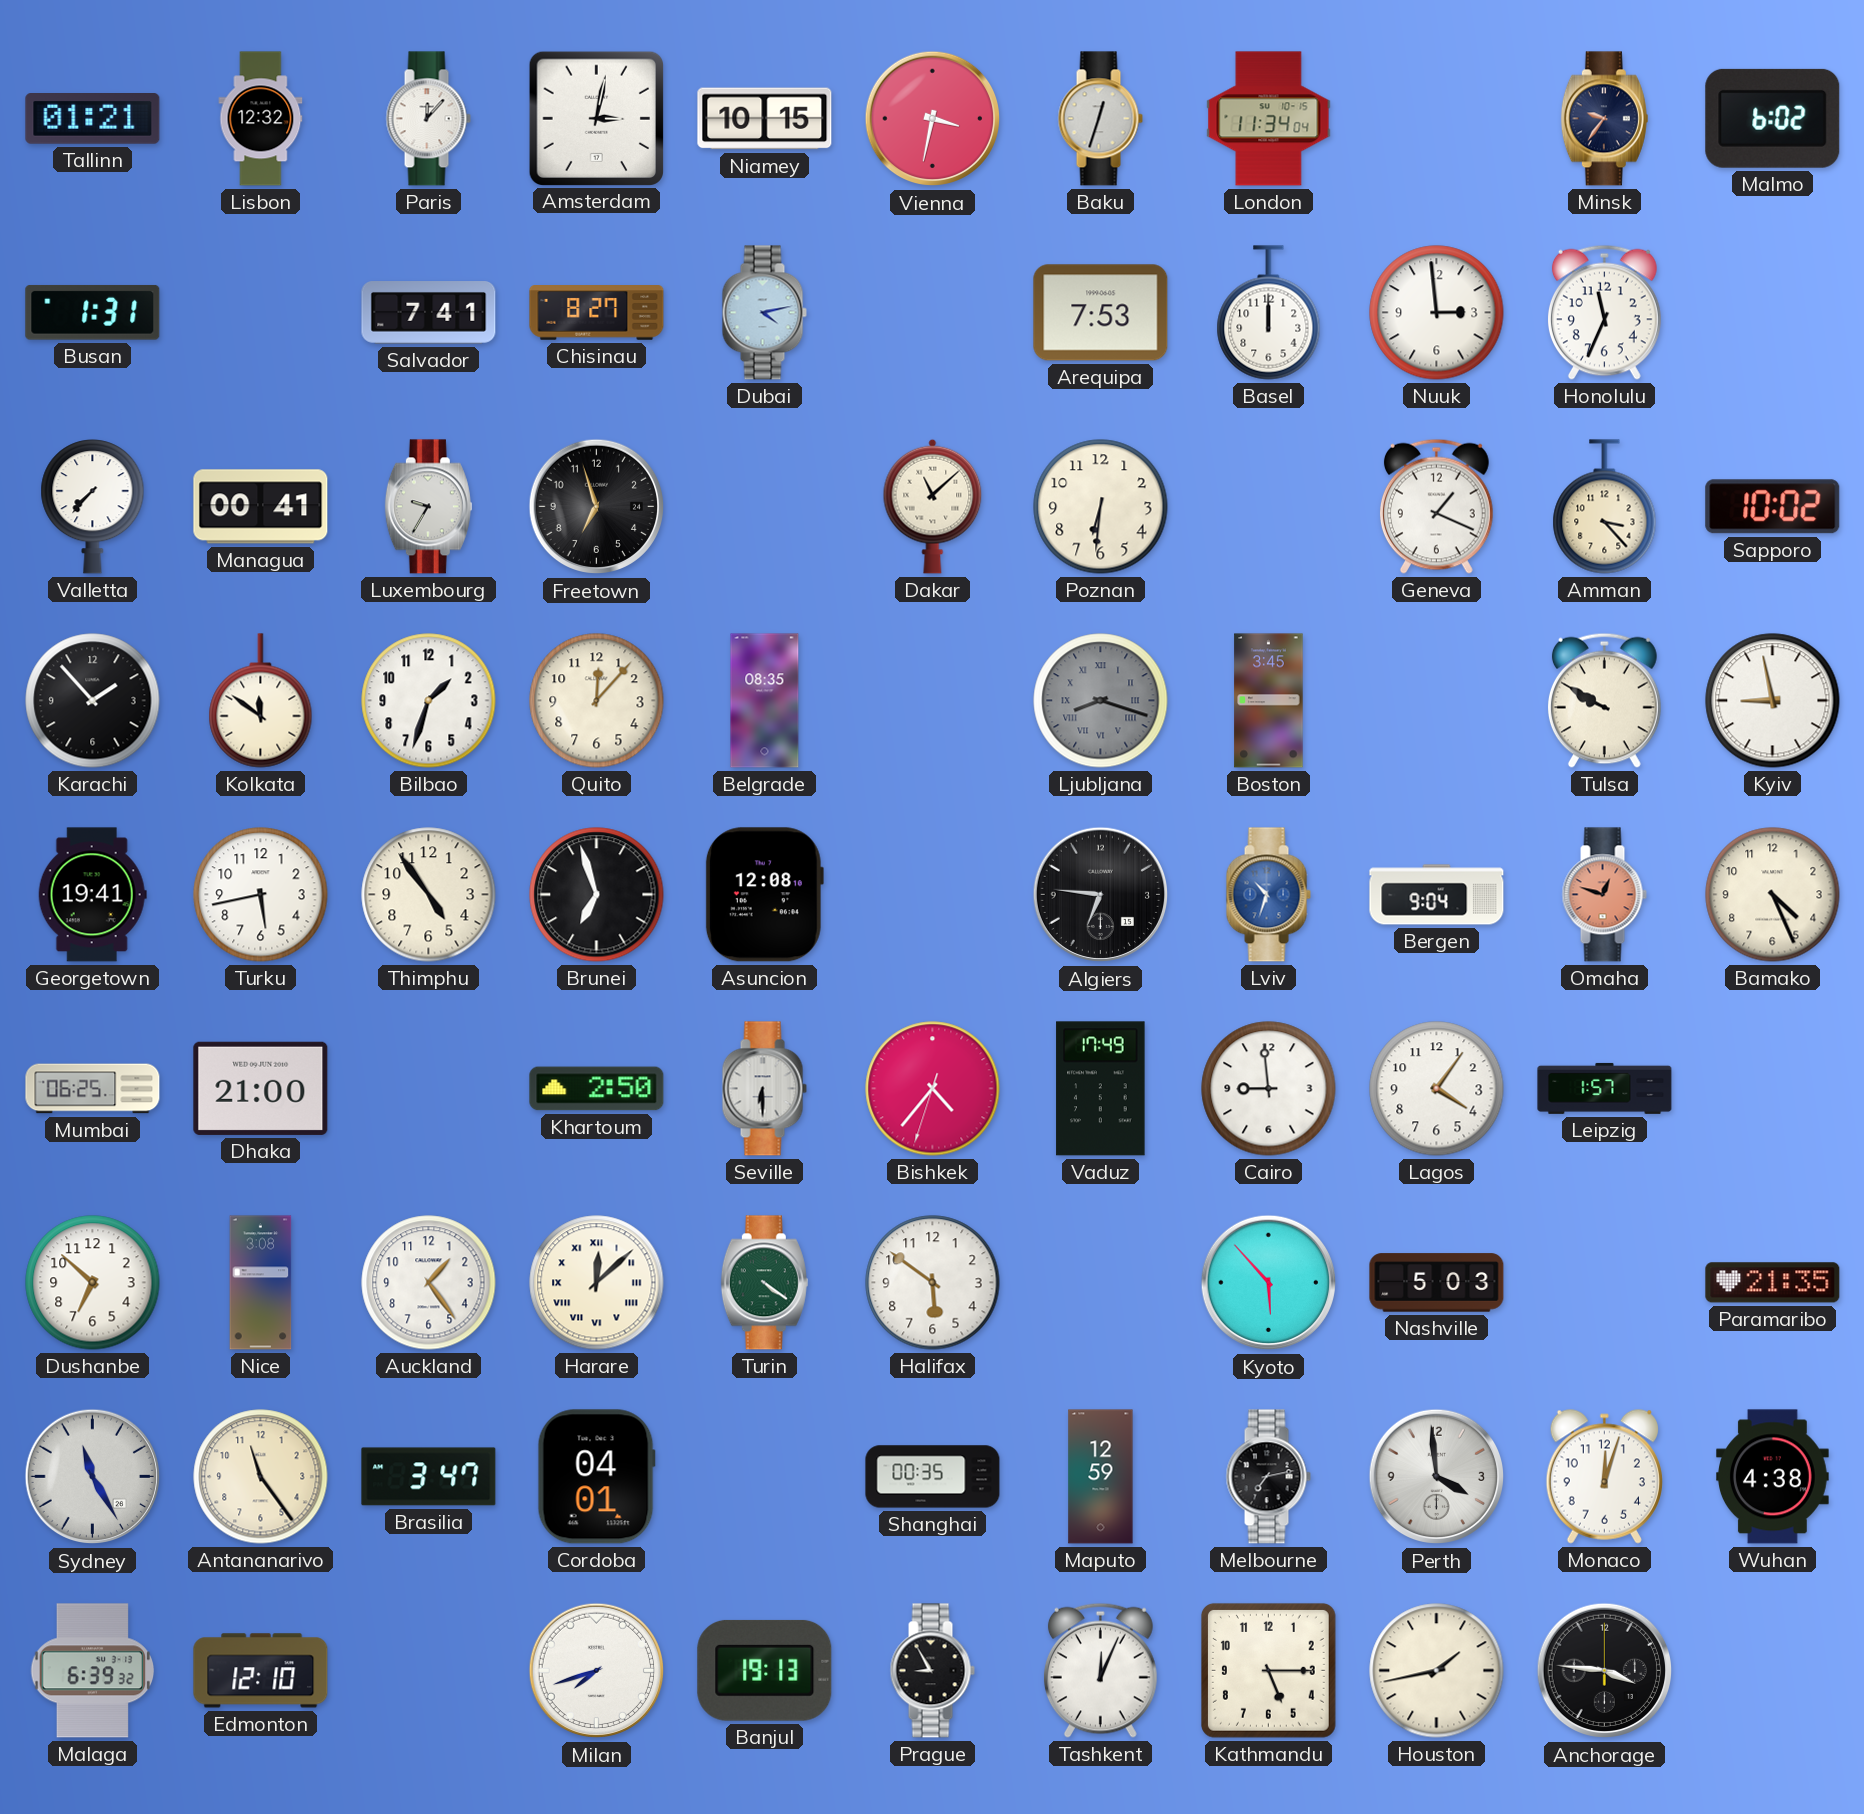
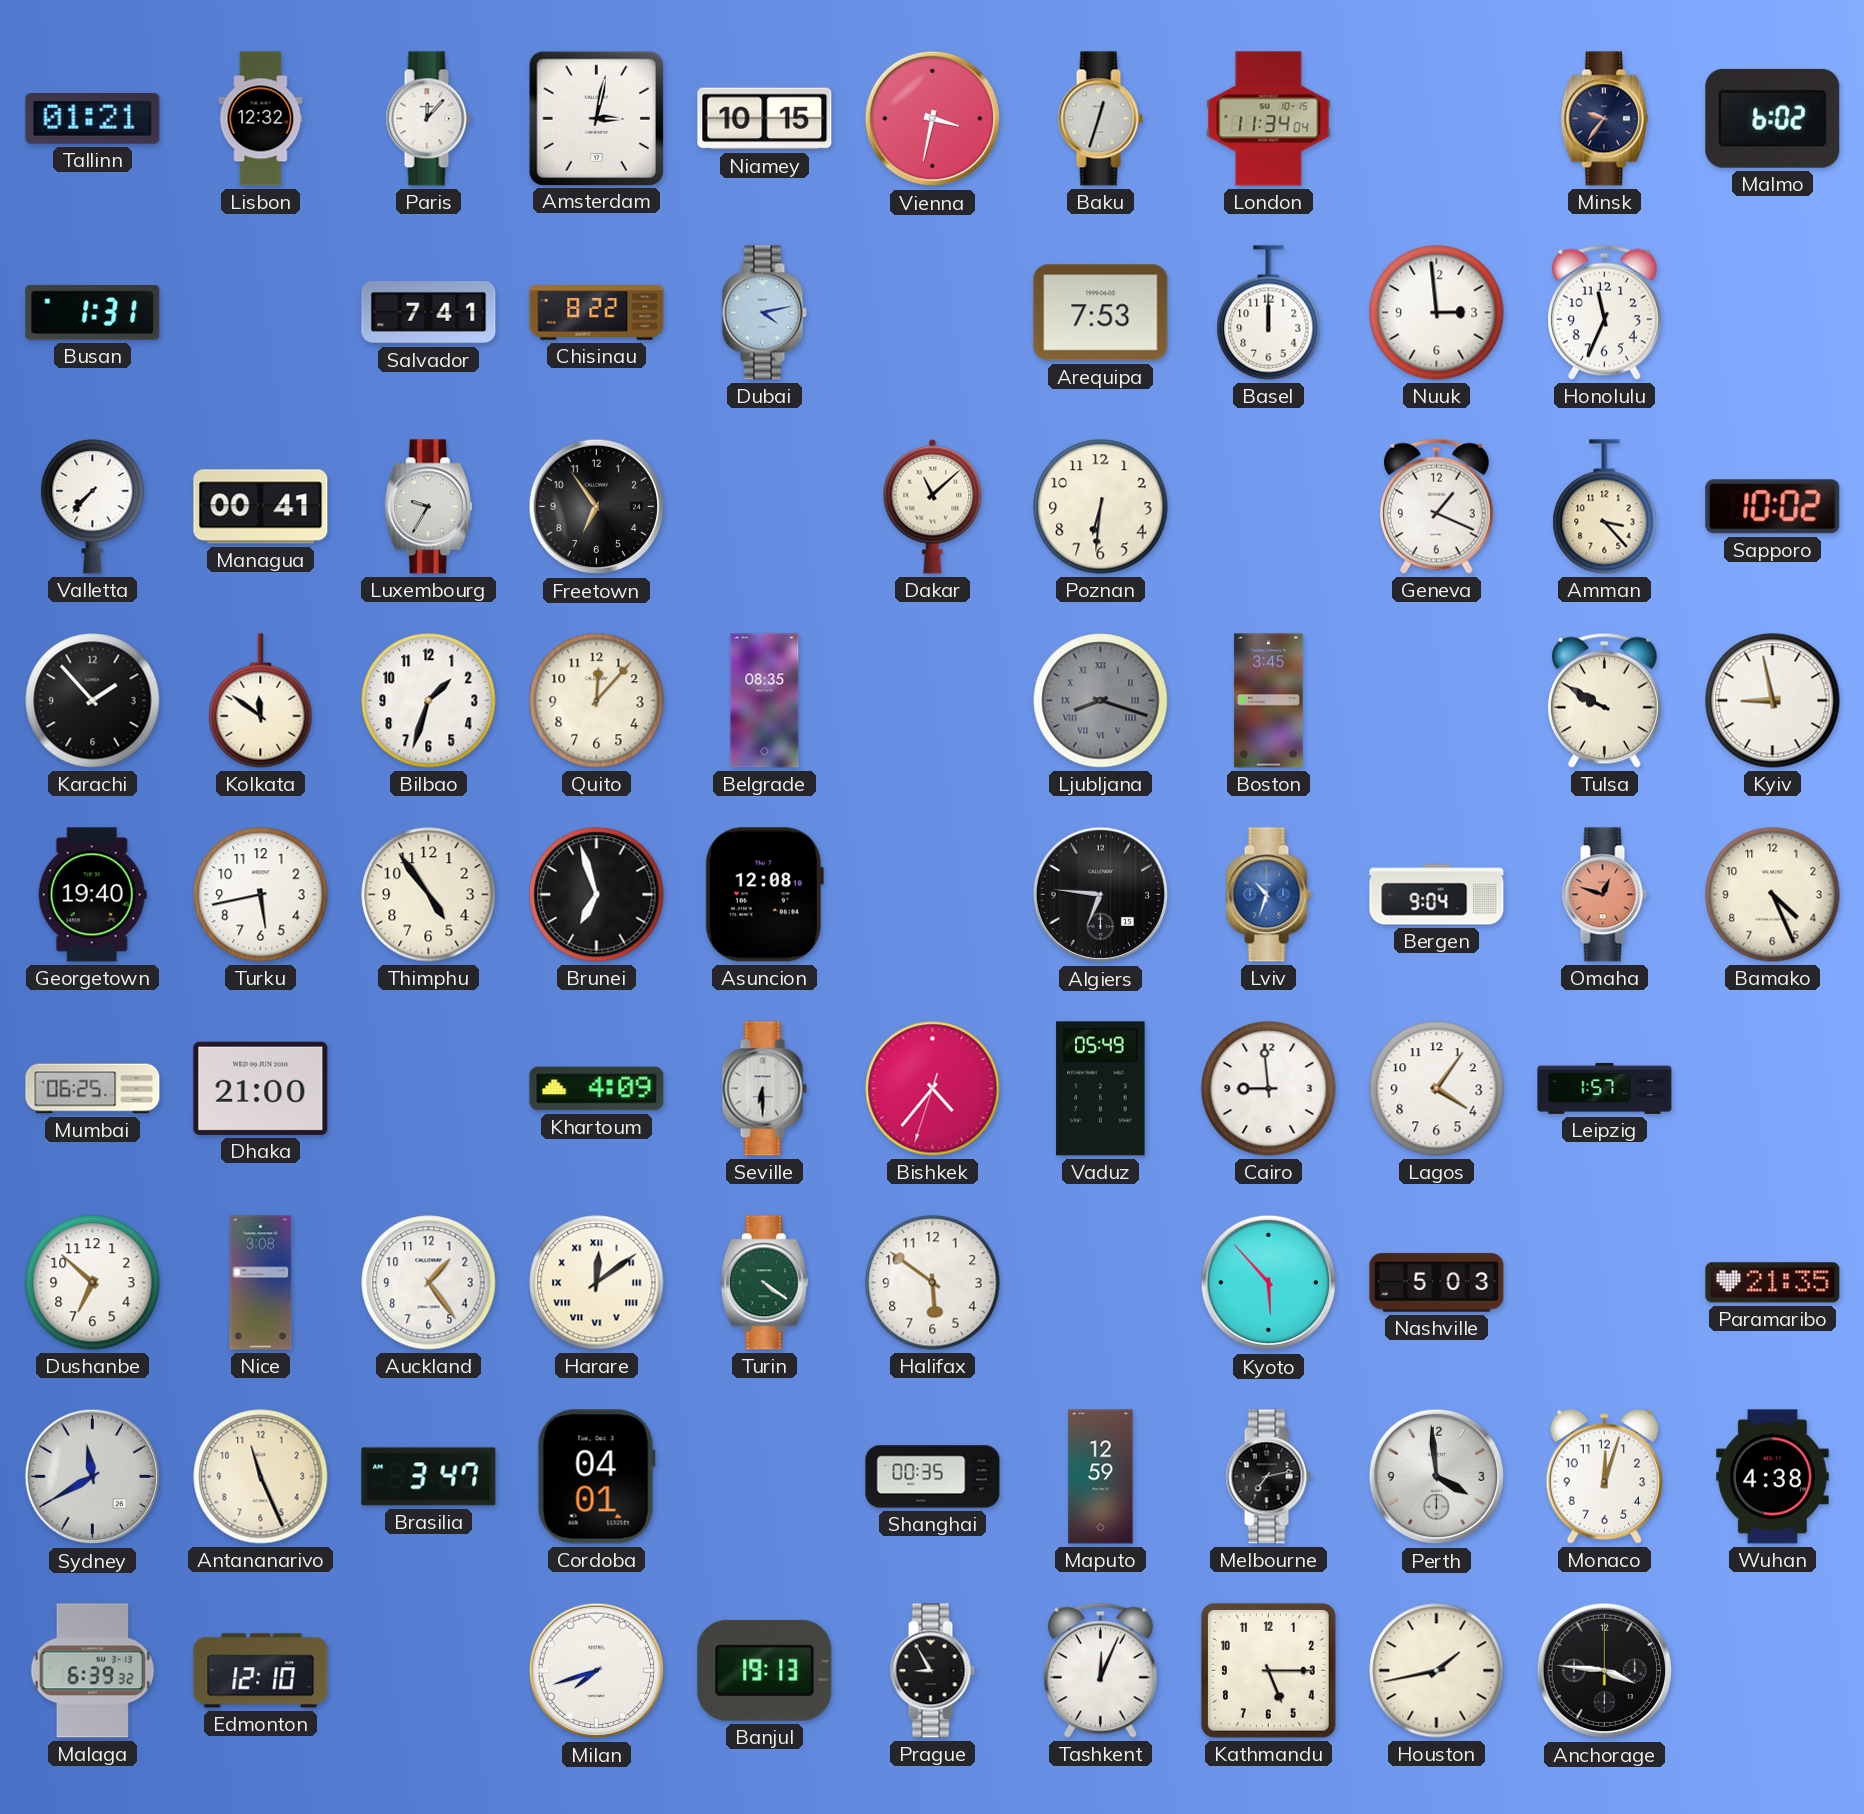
Chisinau: 8:27 -> 8:22
Freetown: 6:57 -> 6:54
Georgetown: 19:41 -> 19:40
Khartoum: 2:50 -> 4:09
Vaduz: 17:49 -> 05:49
Harare: 12:08 -> 12:09
Sydney: 11:25 -> 11:40
Antananarivo: 11:24 -> 11:26
